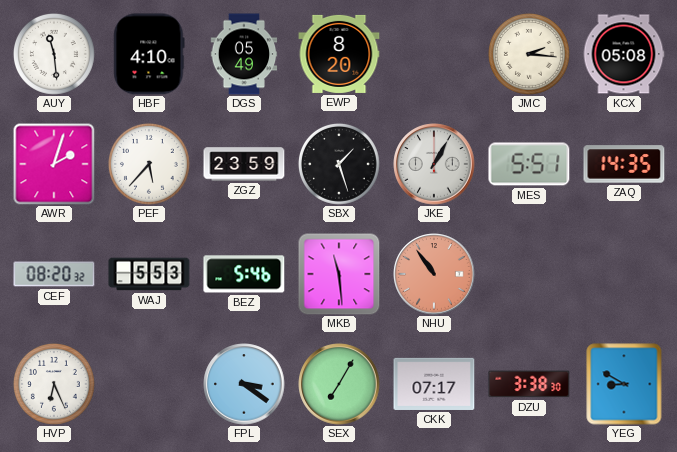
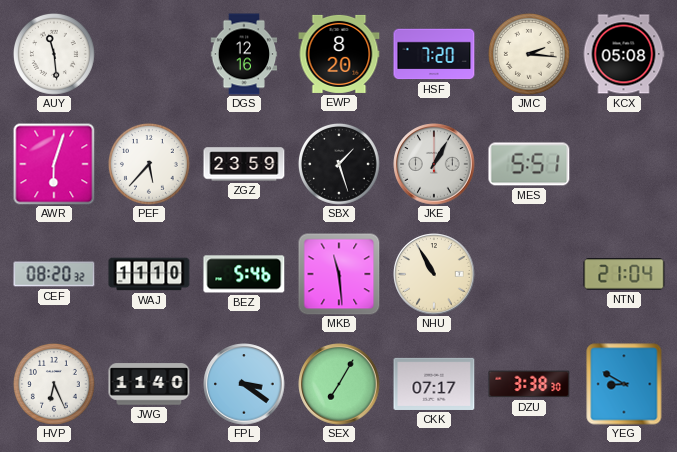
HBF: 4:10 -> none
DGS: 05:49 -> 12:16
HSF: none -> 7:20
AWR: 2:03 -> 6:03
ZAQ: 14:35 -> none
WAJ: 5:53 -> 11:10
NHU: 10:54 -> 10:55
NHU dial: salmon -> cream
NTN: none -> 21:04
JWG: none -> 11:40
